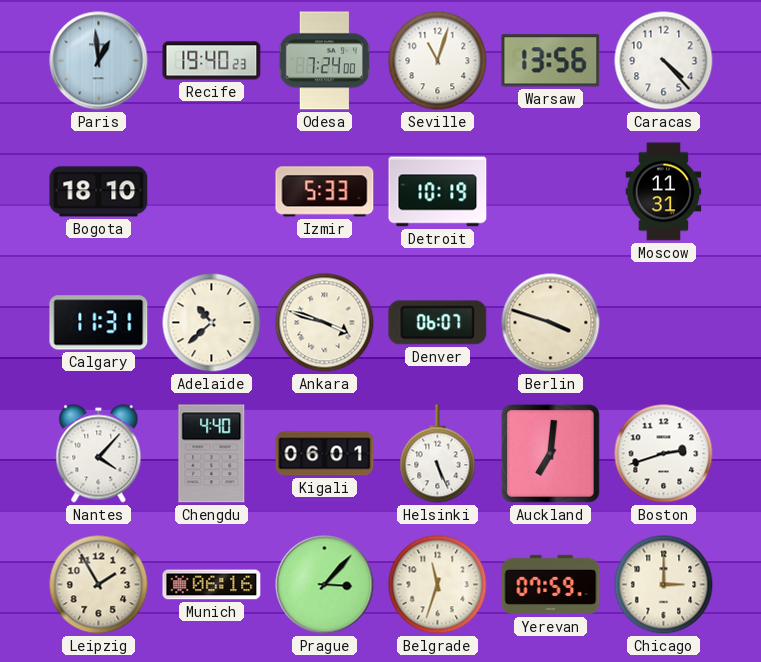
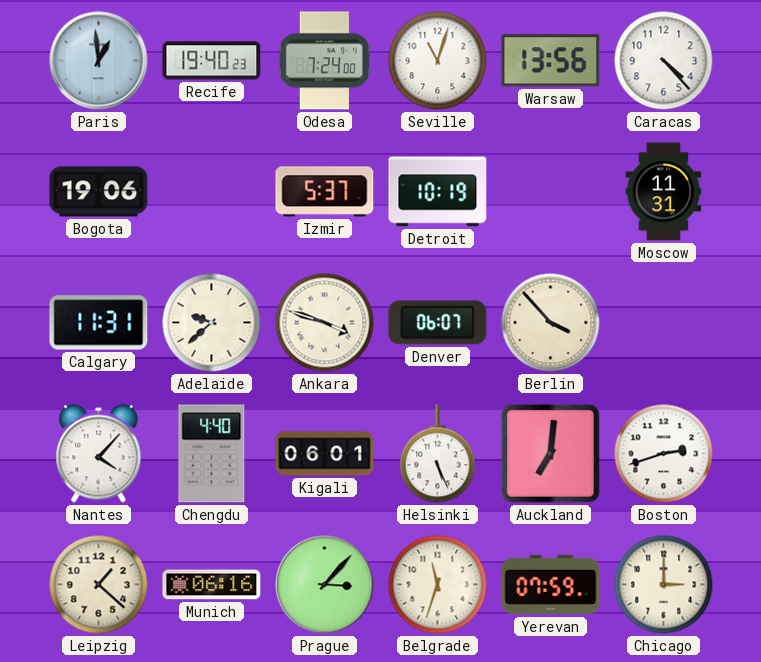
Bogota: 18:10 -> 19:06
Izmir: 5:33 -> 5:37
Adelaide: 10:38 -> 9:38
Berlin: 3:48 -> 3:53
Leipzig: 1:55 -> 1:22
